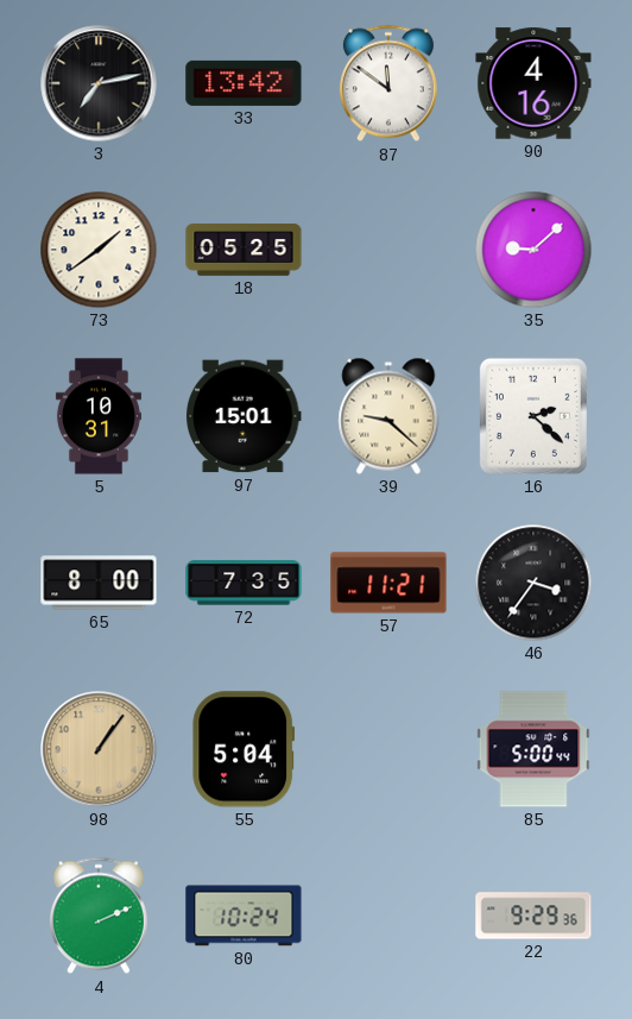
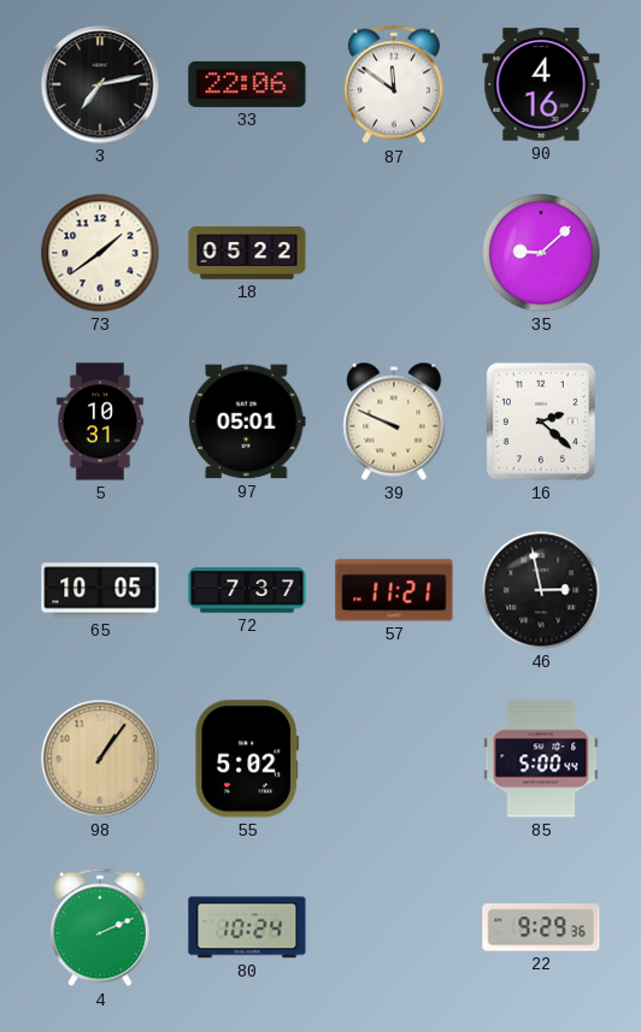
33: 13:42 -> 22:06
18: 05:25 -> 05:22
97: 15:01 -> 05:01
39: 9:22 -> 9:49
65: 8:00 -> 10:05
72: 7:35 -> 7:37
46: 3:36 -> 2:58
55: 5:04 -> 5:02
